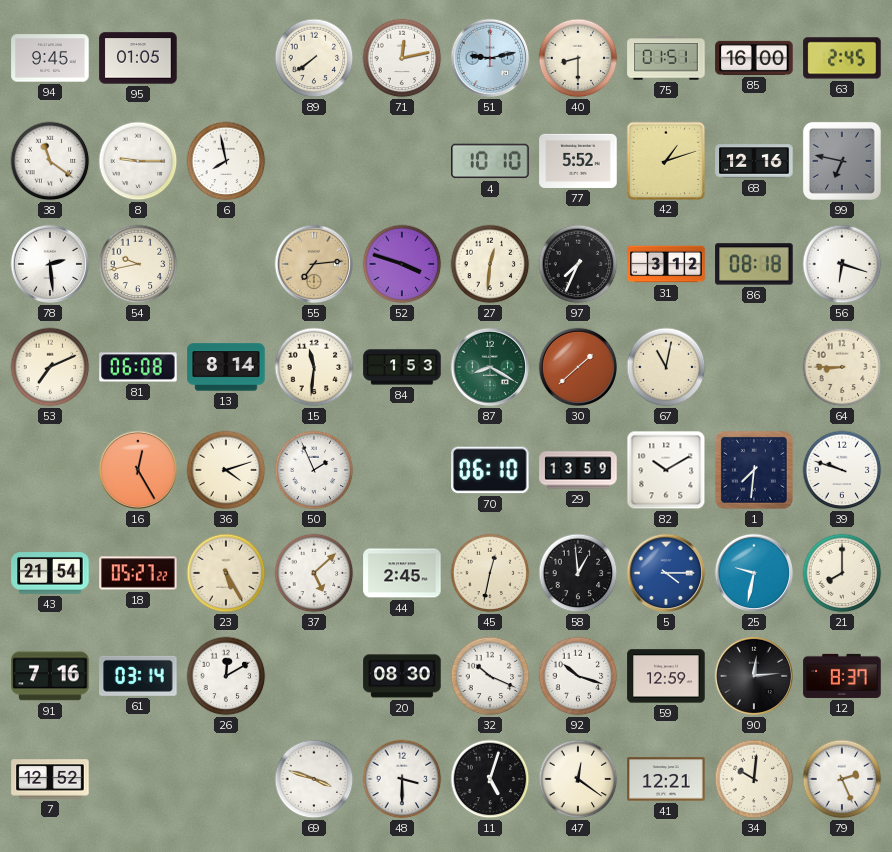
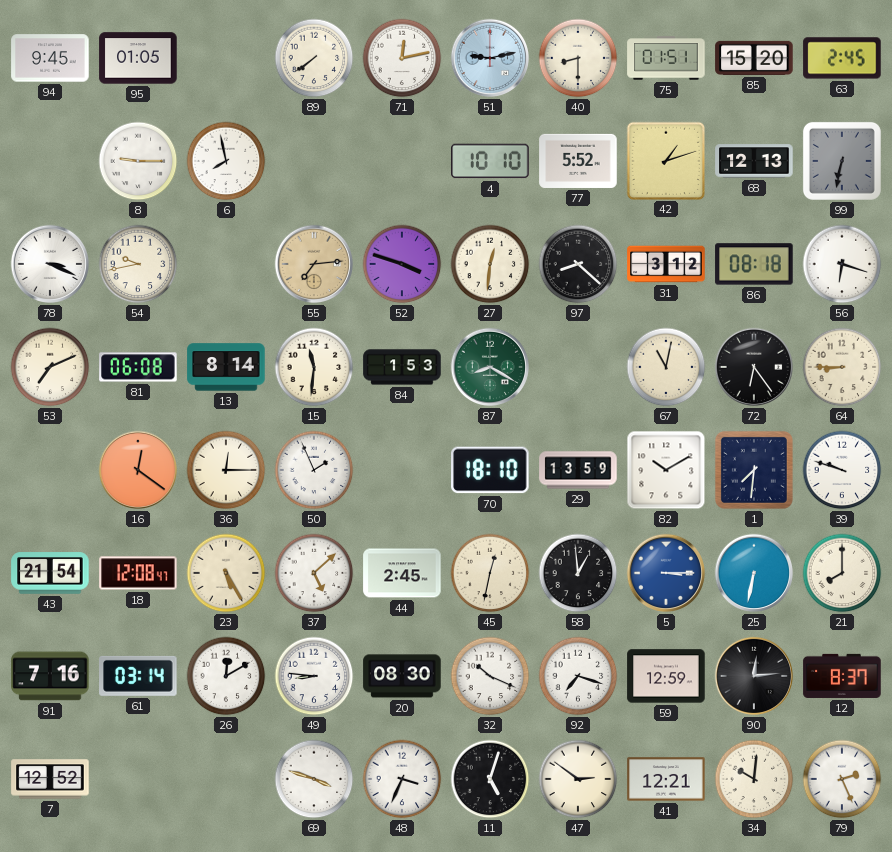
85: 16:00 -> 15:20
38: 11:21 -> none
68: 12:16 -> 12:13
99: 6:47 -> 6:32
78: 2:29 -> 3:19
97: 7:34 -> 8:22
30: 1:38 -> none
72: none -> 6:24
16: 12:25 -> 12:21
36: 4:12 -> 12:15
70: 06:10 -> 18:10
18: 05:27 -> 12:08
5: 4:15 -> 3:15
25: 9:32 -> 6:32
49: none -> 8:46
92: 10:18 -> 7:18
48: 3:30 -> 3:34
47: 12:21 -> 2:51
